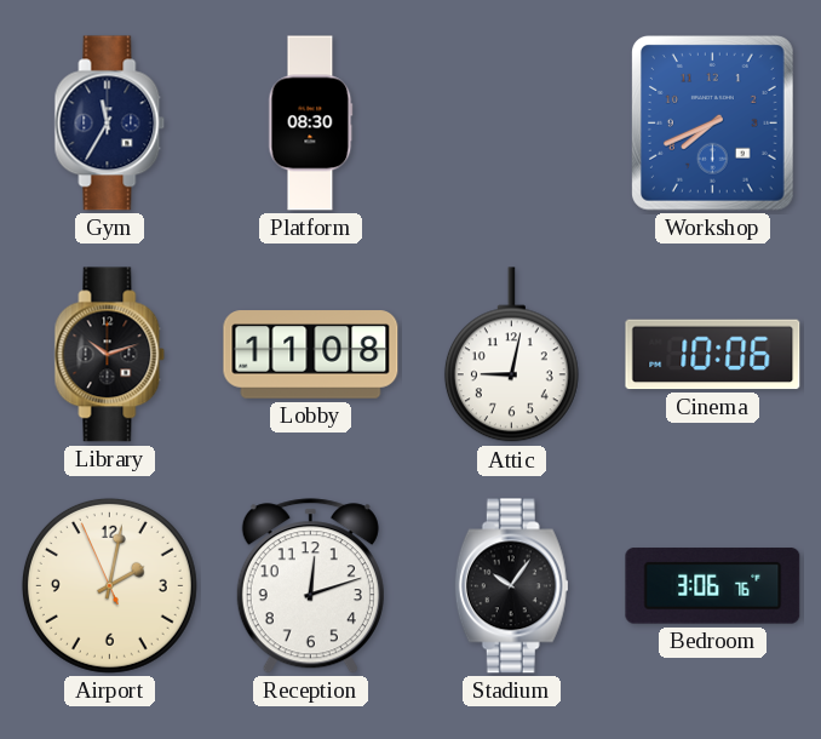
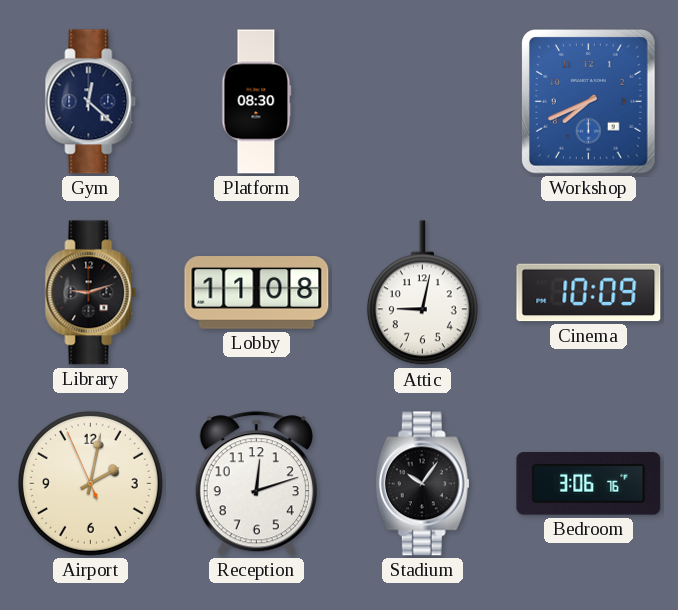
Gym: 11:35 -> 12:22
Library: 10:12 -> 9:12
Cinema: 10:06 -> 10:09
